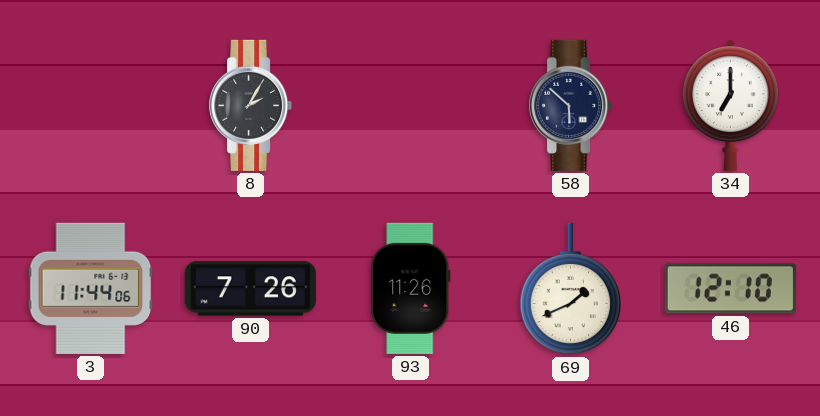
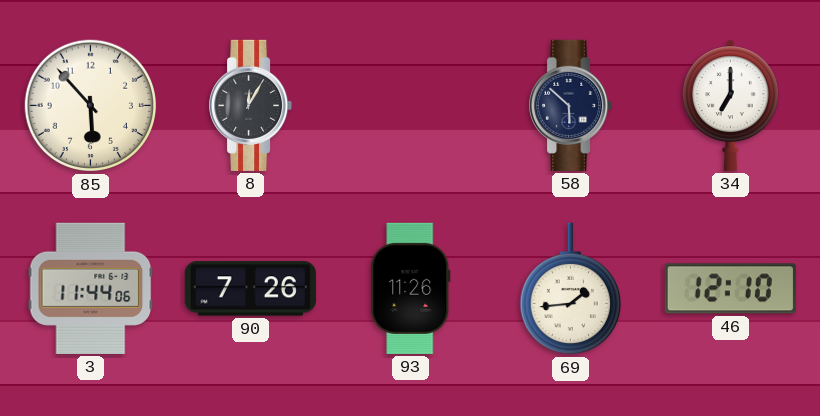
85: none -> 5:53
8: 2:05 -> 12:05
69: 1:41 -> 1:44
